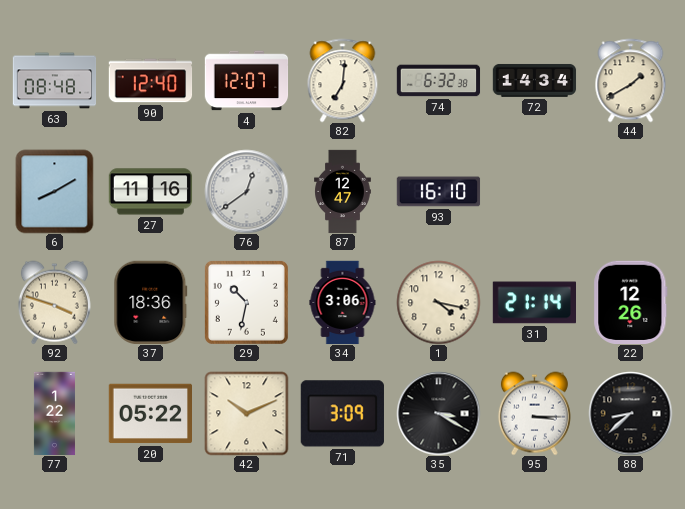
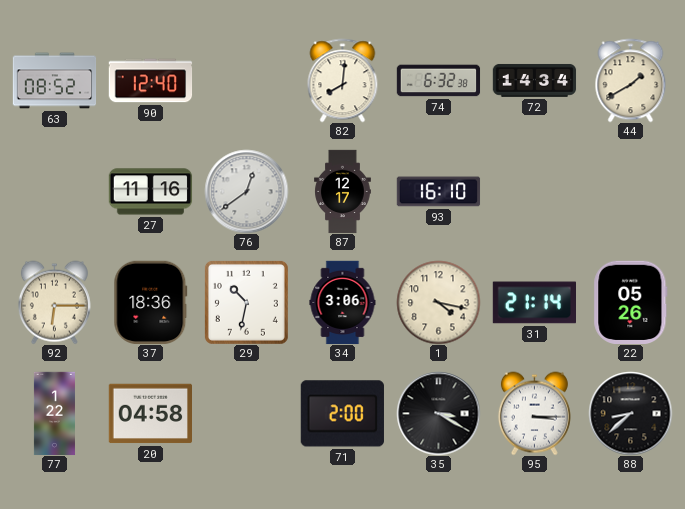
63: 08:48 -> 08:52
4: 12:07 -> none
82: 7:01 -> 8:01
6: 8:10 -> none
87: 12:47 -> 12:17
92: 3:48 -> 6:15
22: 12:26 -> 05:26
20: 05:22 -> 04:58
42: 10:11 -> none
71: 3:09 -> 2:00
